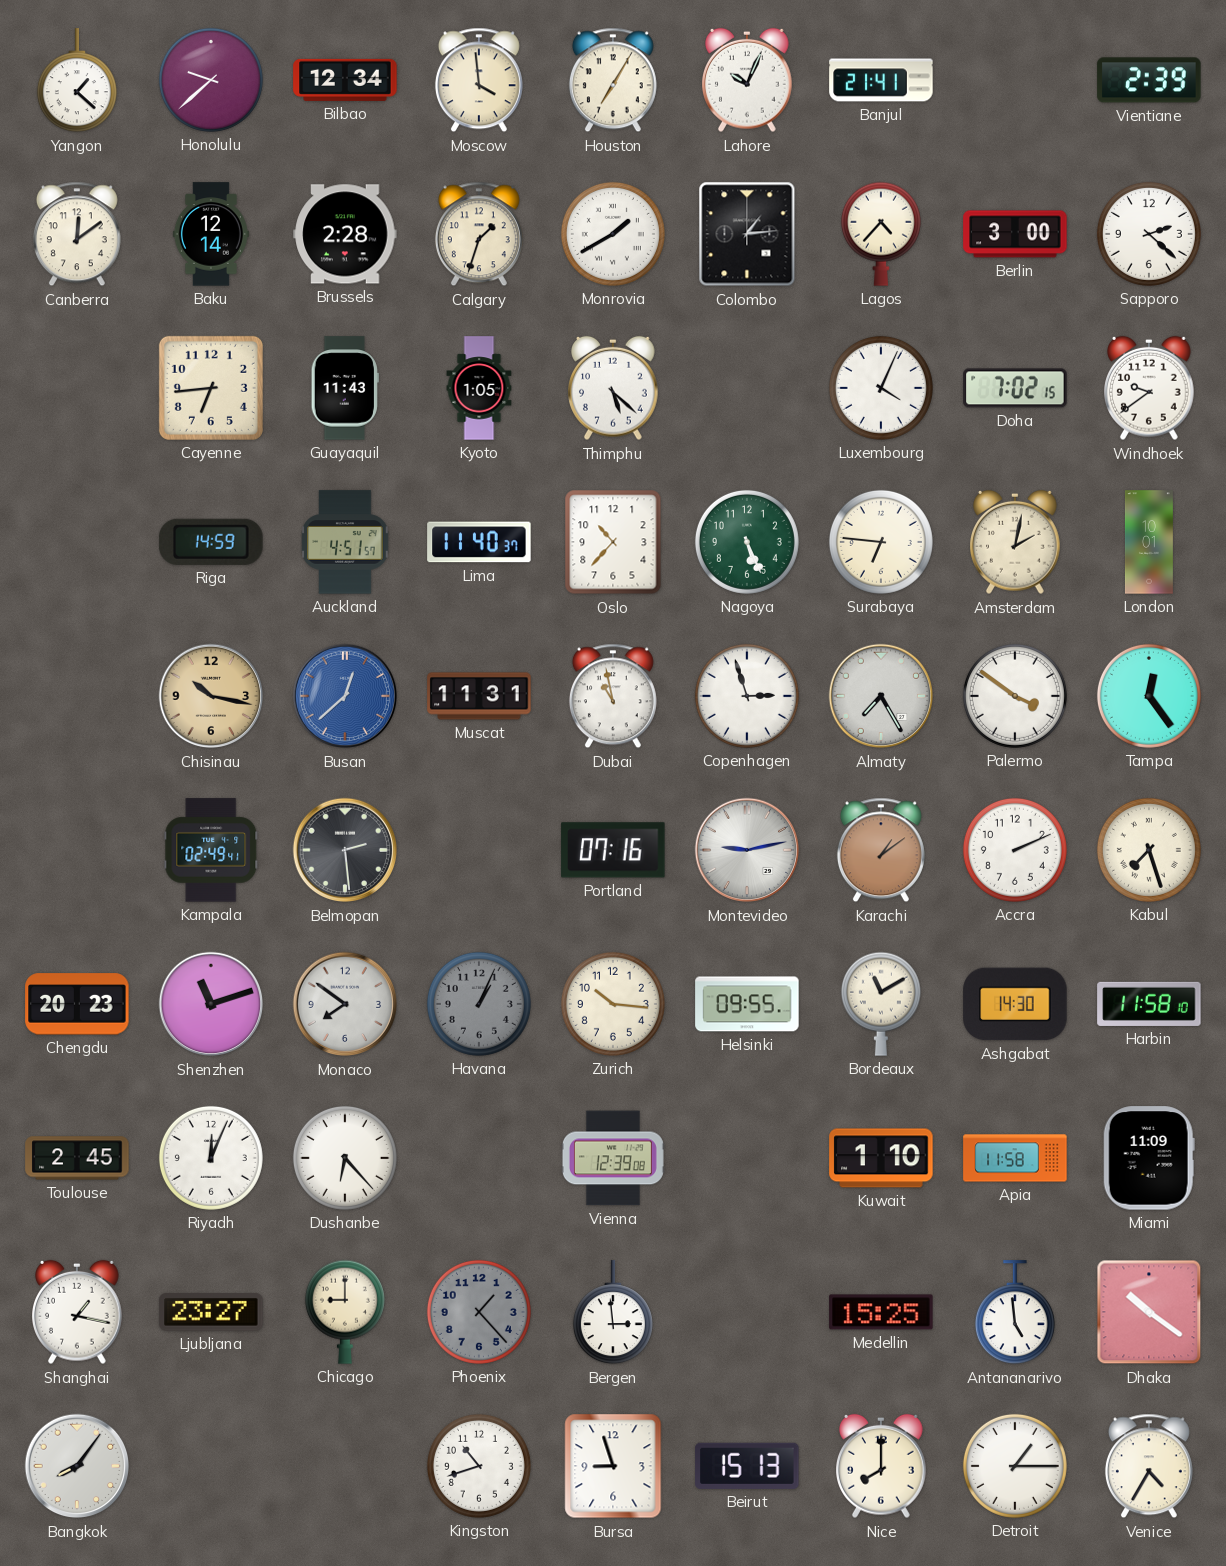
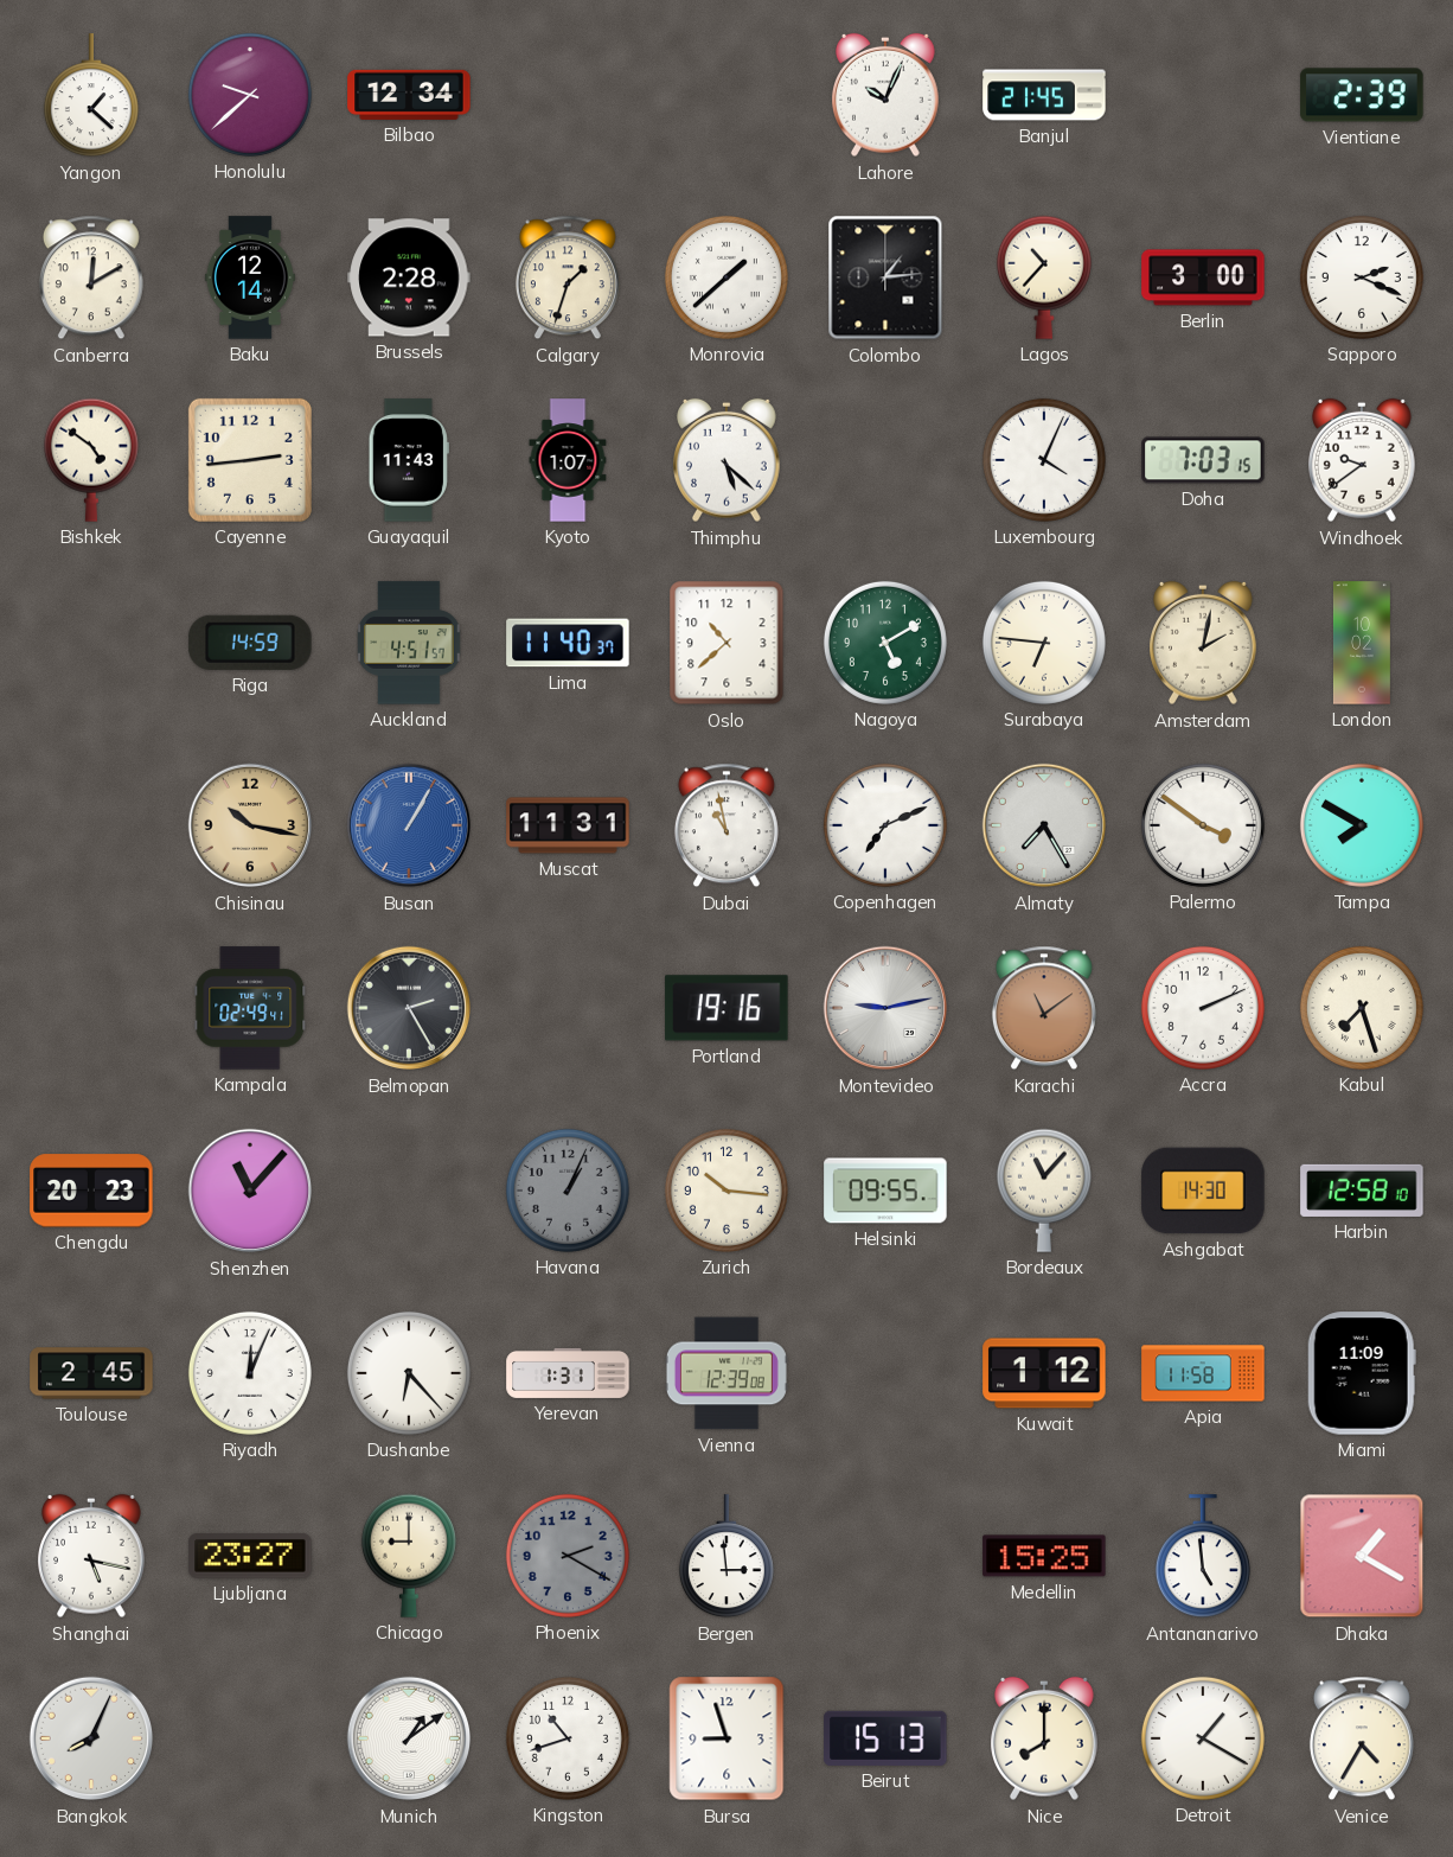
Moscow: 3:59 -> none
Houston: 7:05 -> none
Banjul: 21:41 -> 21:45
Canberra: 12:09 -> 12:10
Monrovia: 1:40 -> 1:38
Lagos: 4:37 -> 10:37
Sapporo: 2:22 -> 2:19
Bishkek: none -> 4:51
Cayenne: 6:44 -> 2:44
Kyoto: 1:05 -> 1:07
Doha: 7:02 -> 7:03
Oslo: 10:37 -> 10:38
Nagoya: 5:26 -> 5:10
London: 10:01 -> 10:02
Busan: 12:38 -> 1:05
Copenhagen: 2:57 -> 7:11
Tampa: 12:24 -> 7:50
Belmopan: 2:29 -> 2:25
Portland: 07:16 -> 19:16
Karachi: 1:09 -> 11:09
Shenzhen: 11:12 -> 11:07
Monaco: 7:51 -> none
Bordeaux: 11:10 -> 11:07
Harbin: 11:58 -> 12:58
Yerevan: none -> 1:31
Kuwait: 1:10 -> 1:12
Shanghai: 1:17 -> 5:17
Phoenix: 1:23 -> 2:20
Dhaka: 10:21 -> 1:20
Bangkok: 8:06 -> 8:04
Munich: none -> 1:09
Detroit: 1:15 -> 1:20
